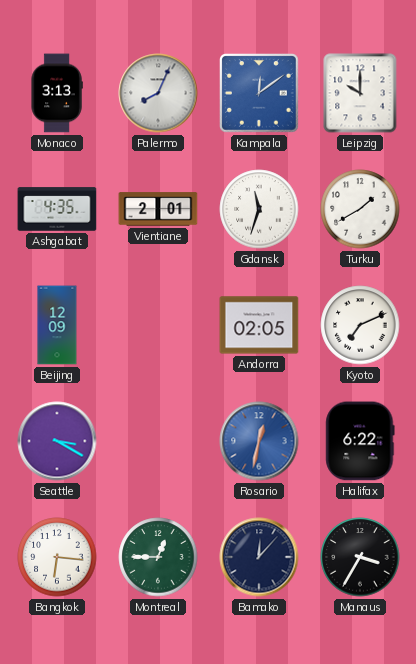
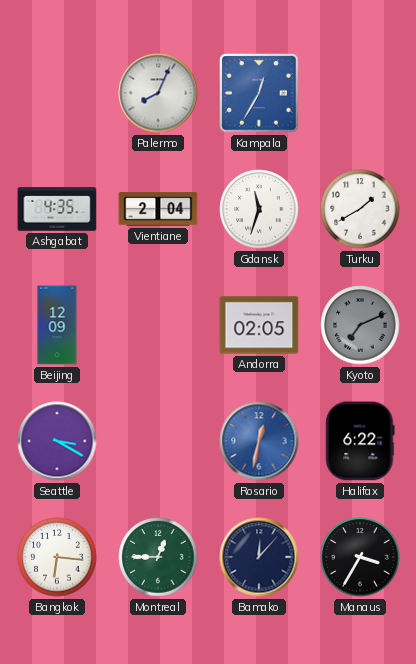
Monaco: 3:13 -> none
Kampala: 12:09 -> 12:35
Leipzig: 10:00 -> none
Vientiane: 2:01 -> 2:04
Kyoto dial: white -> grey
